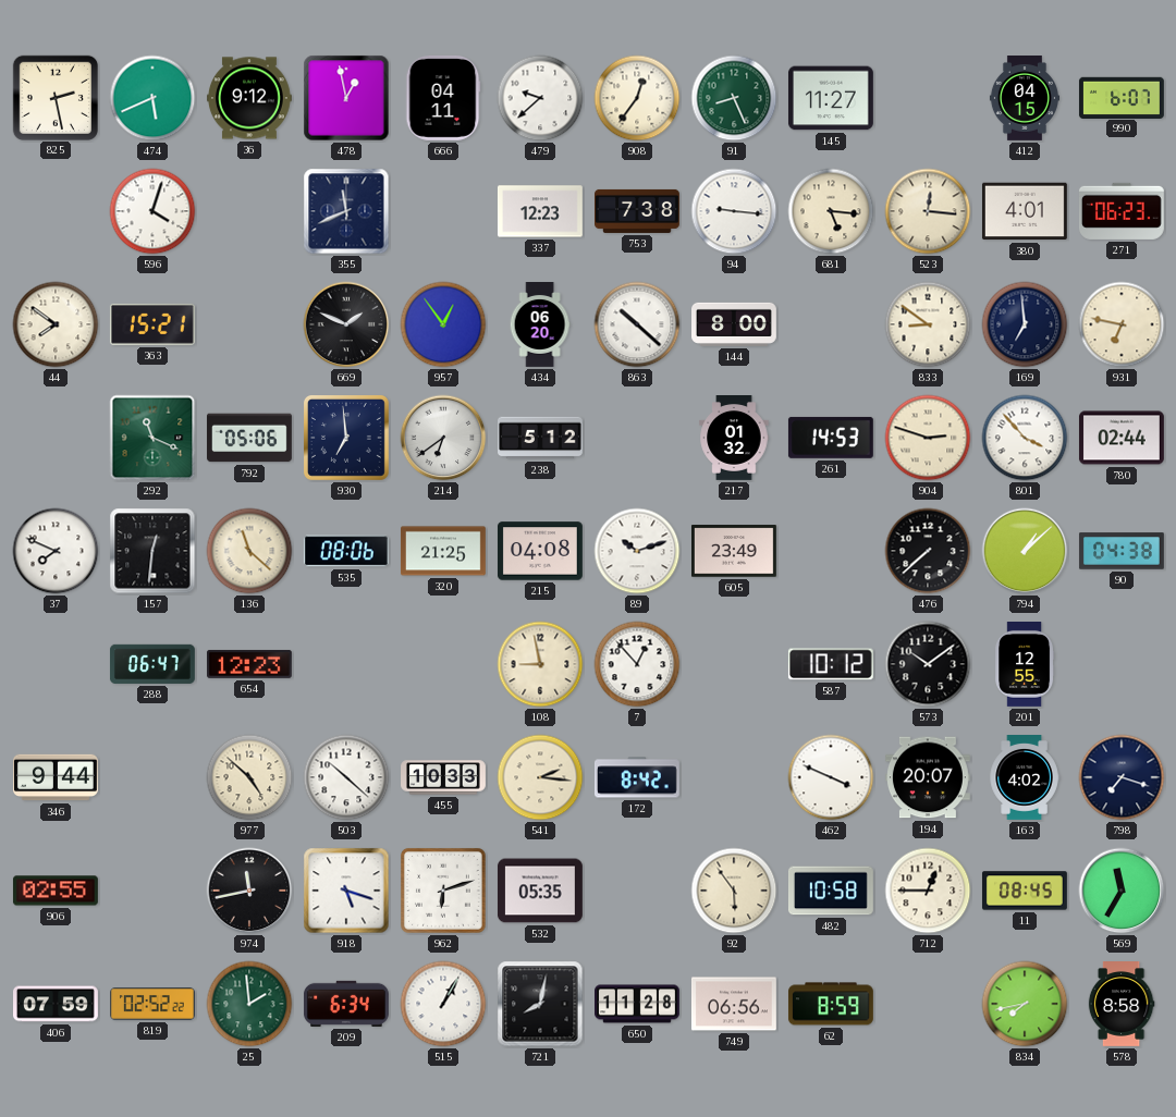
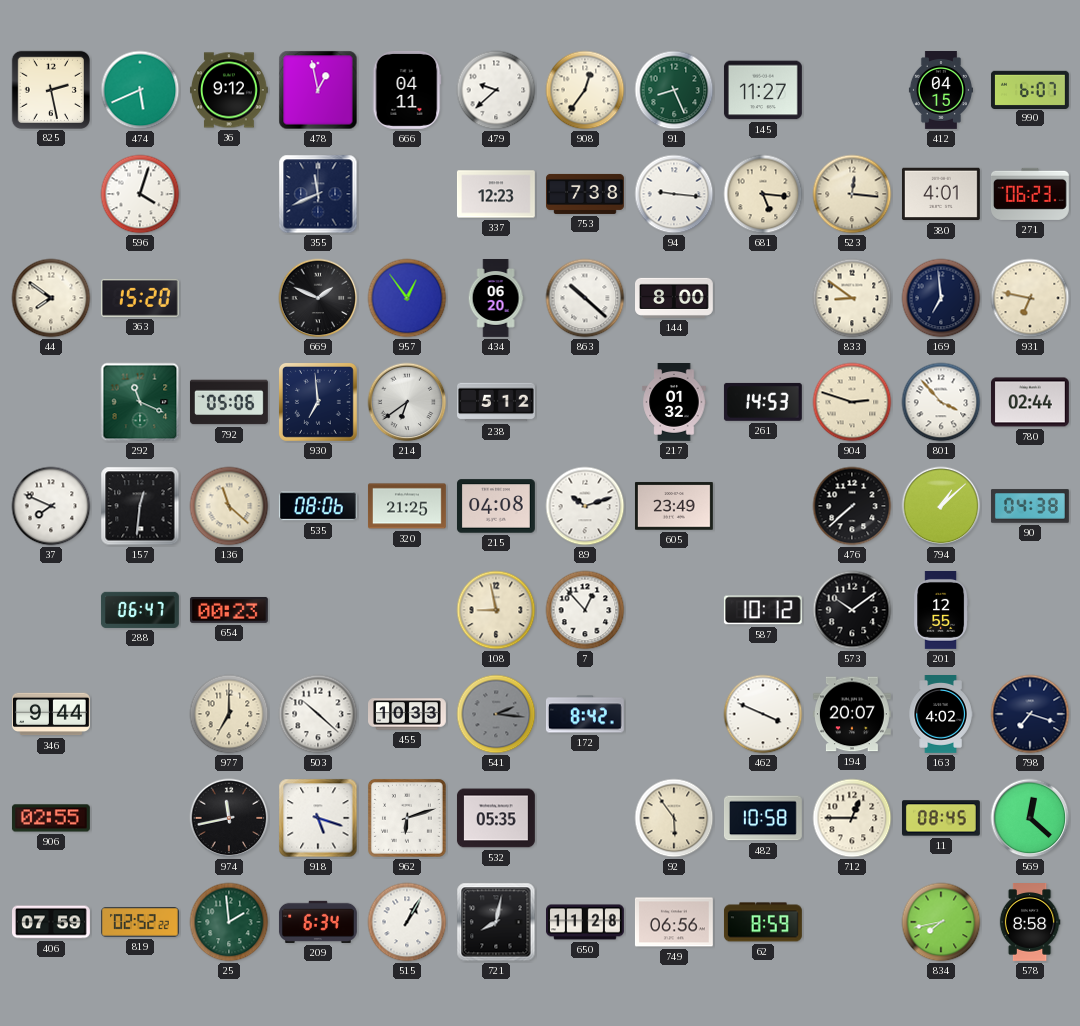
363: 15:21 -> 15:20
654: 12:23 -> 00:23
977: 4:52 -> 7:00
541 dial: cream -> grey
569: 11:35 -> 12:22
